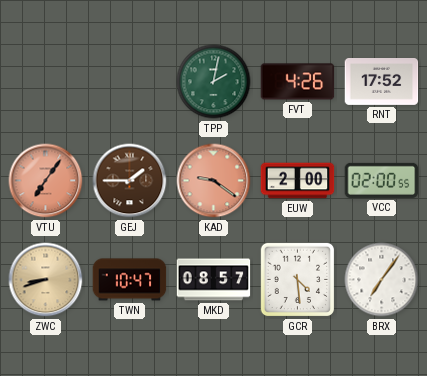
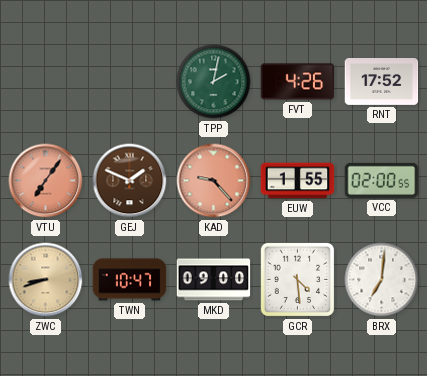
GEJ: 1:45 -> 1:49
KAD: 9:21 -> 9:23
EUW: 2:00 -> 1:55
MKD: 08:57 -> 09:00
BRX: 7:06 -> 7:01
